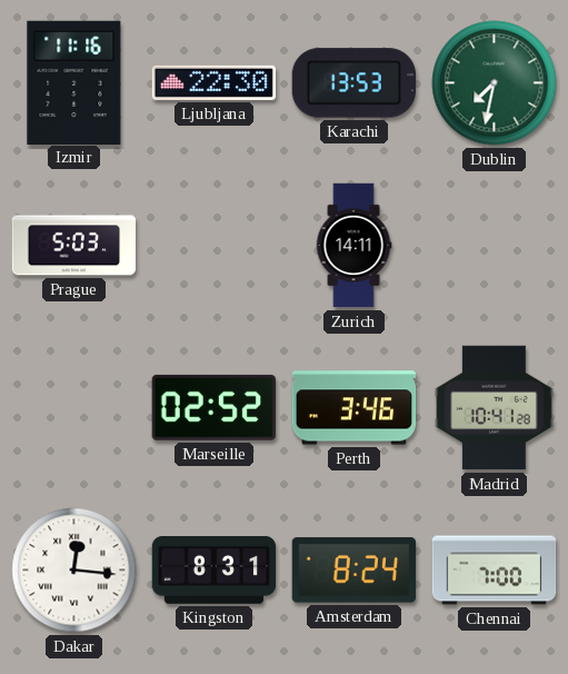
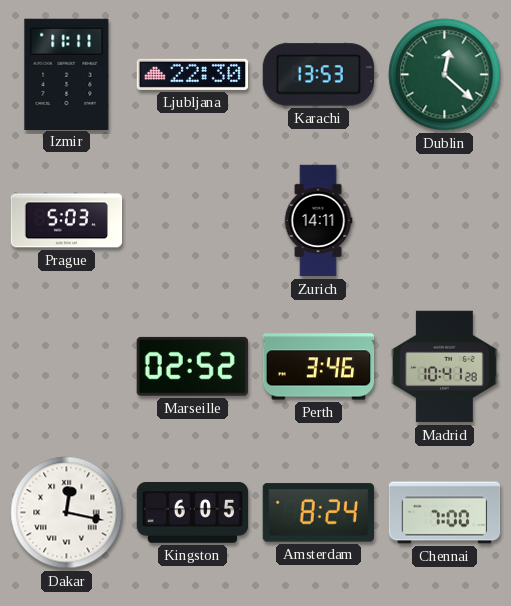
Izmir: 11:16 -> 11:11
Dublin: 7:32 -> 12:22
Dakar: 12:16 -> 12:17
Kingston: 8:31 -> 6:05
